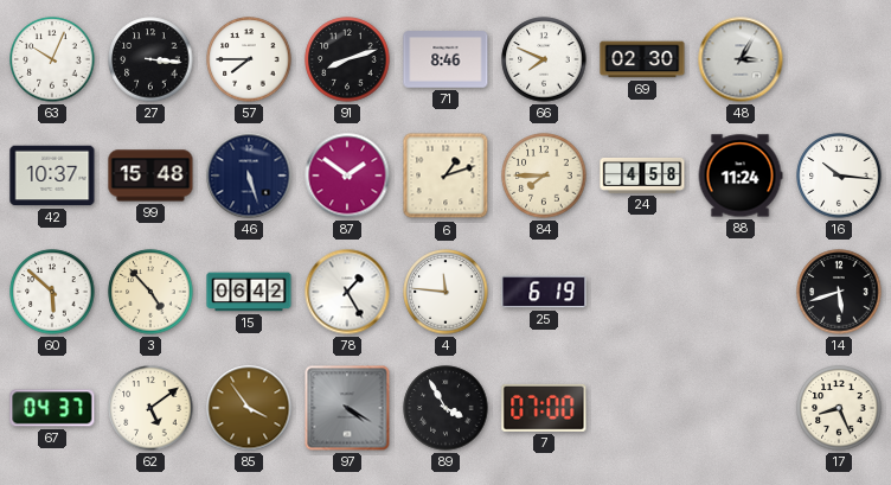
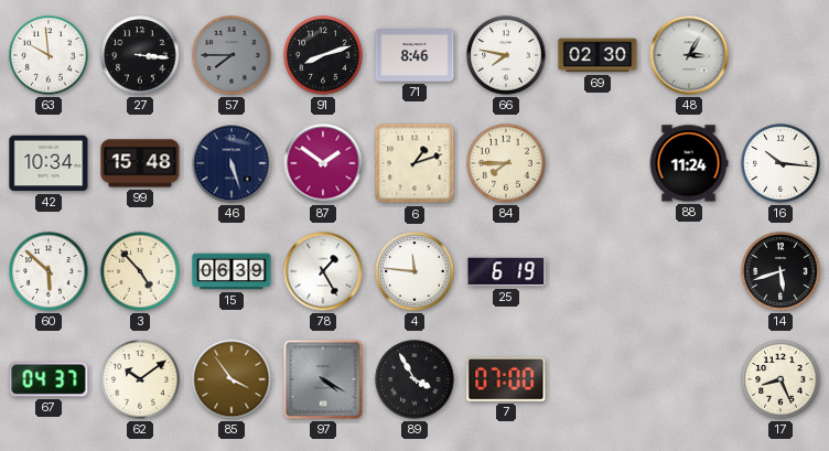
63: 10:04 -> 9:59
57 dial: white -> grey
66: 7:49 -> 7:47
42: 10:37 -> 10:34
24: 4:58 -> none
15: 06:42 -> 06:39
62: 5:09 -> 10:09
